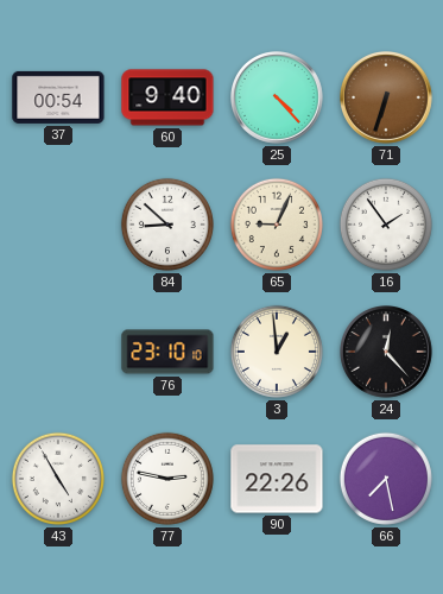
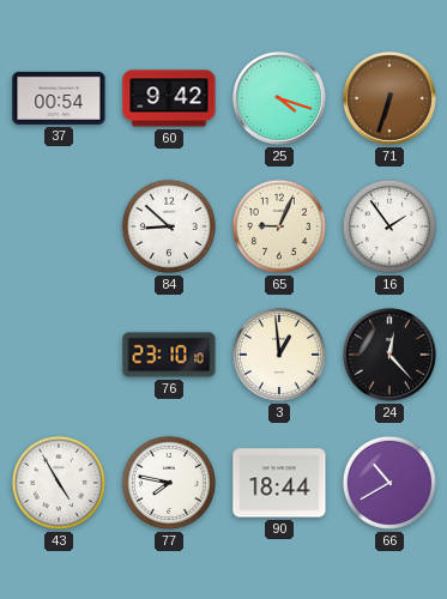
60: 9:40 -> 9:42
25: 4:23 -> 4:18
77: 2:47 -> 7:47
90: 22:26 -> 18:44
66: 7:28 -> 10:40
